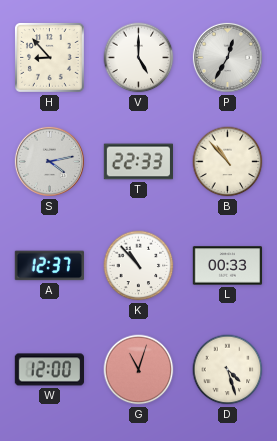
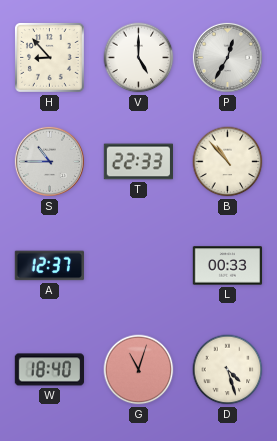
S: 4:13 -> 10:45
K: 10:53 -> none
W: 12:00 -> 18:40
